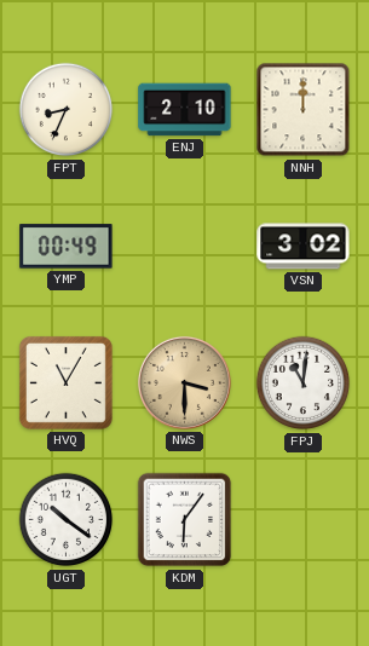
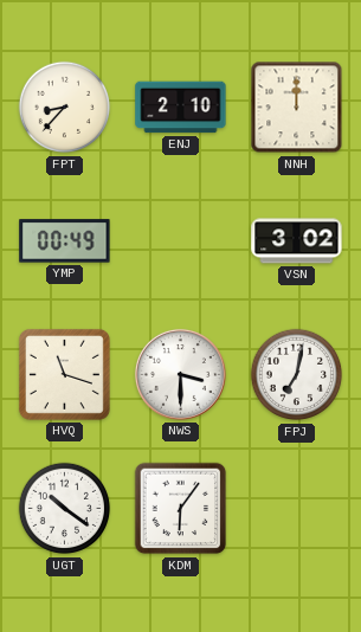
FPT: 8:34 -> 8:37
HVQ: 11:05 -> 11:18
NWS dial: champagne -> white
FPJ: 11:01 -> 7:02
